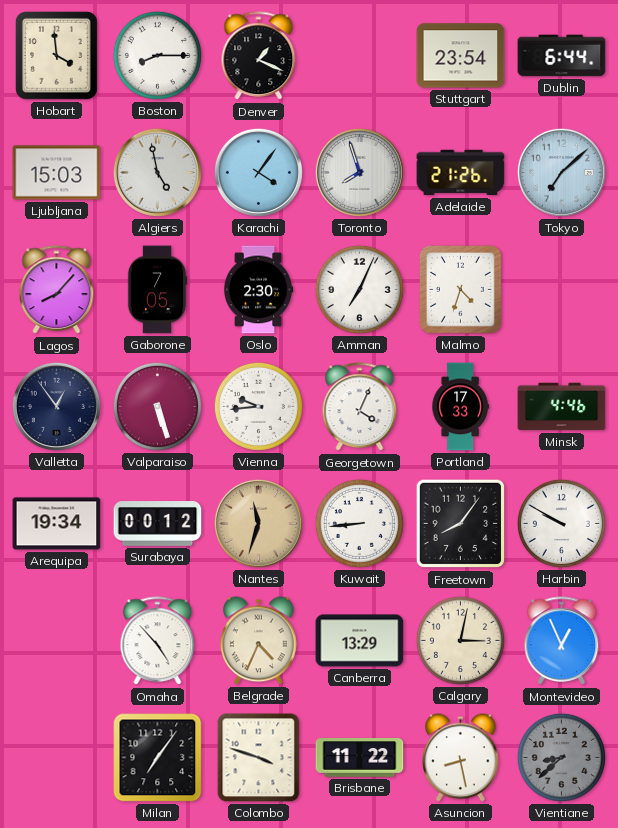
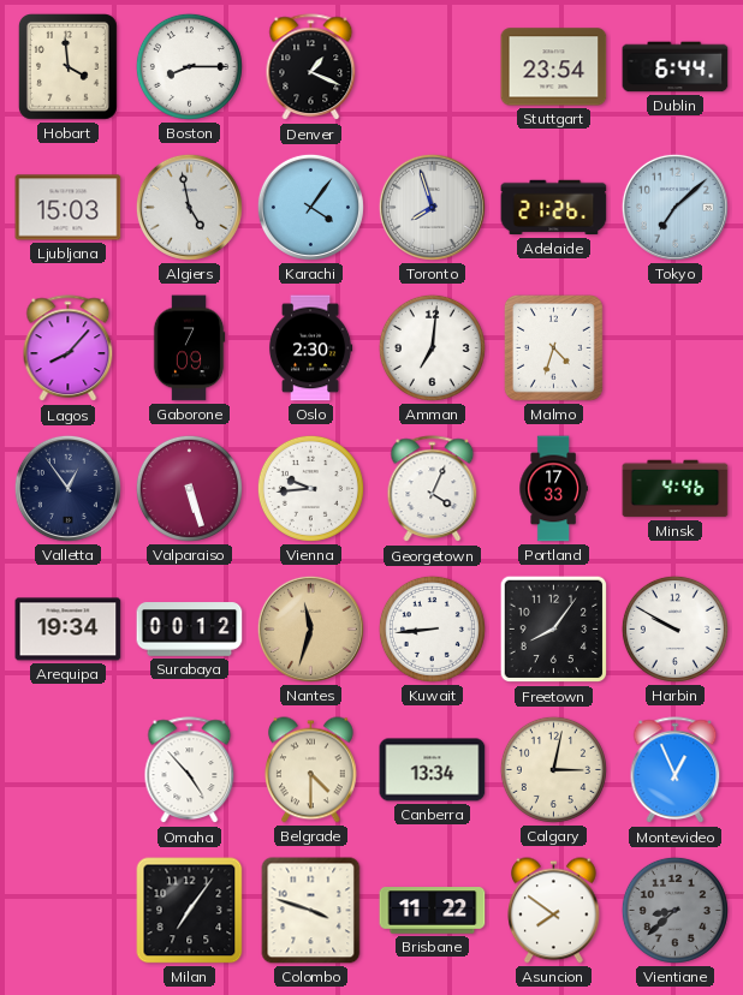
Gaborone: 7:05 -> 7:09
Amman: 7:04 -> 7:01
Belgrade: 4:34 -> 4:30
Canberra: 13:29 -> 13:34
Asuncion: 8:28 -> 7:51
